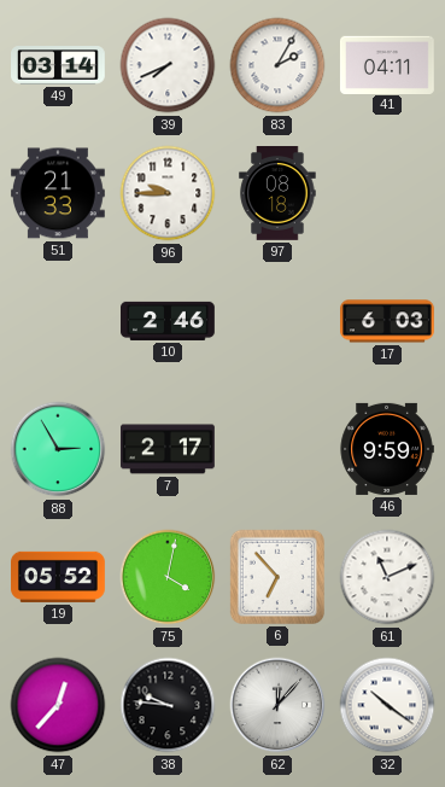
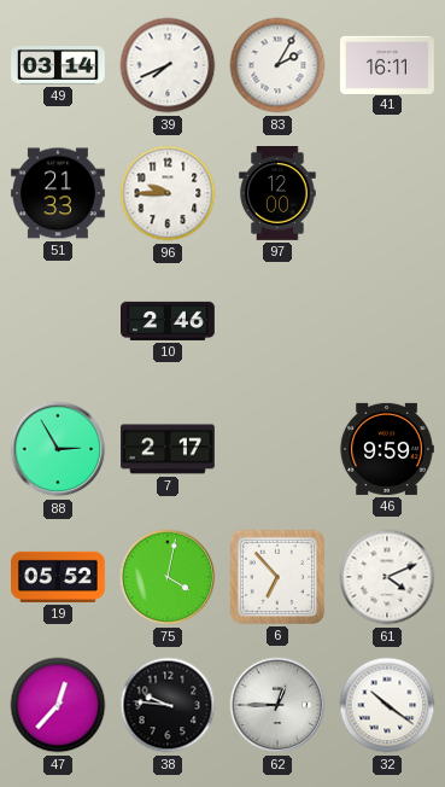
41: 04:11 -> 16:11
97: 08:18 -> 12:00
17: 6:03 -> none
61: 11:11 -> 4:11
62: 12:07 -> 12:45
